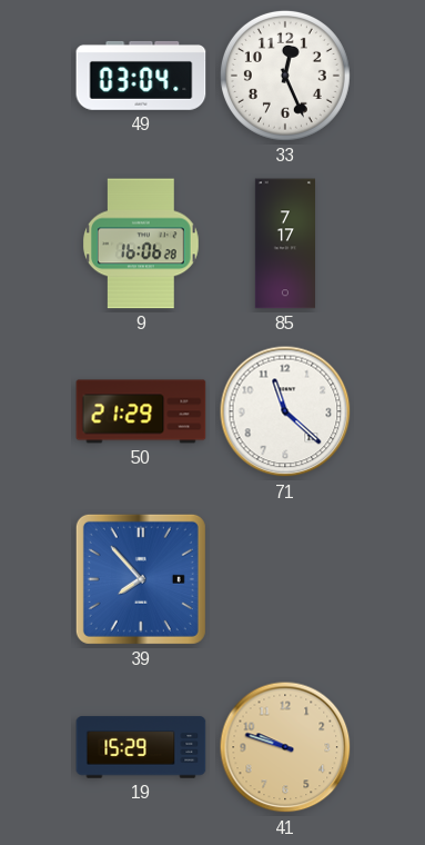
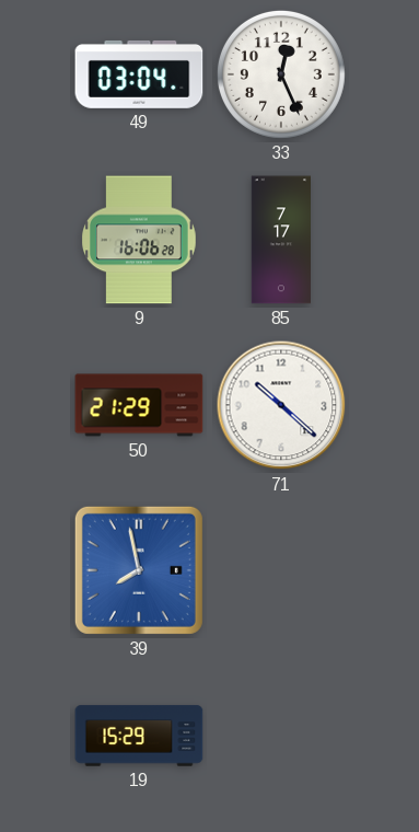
71: 11:22 -> 10:22
39: 7:53 -> 7:58
41: 9:48 -> none
